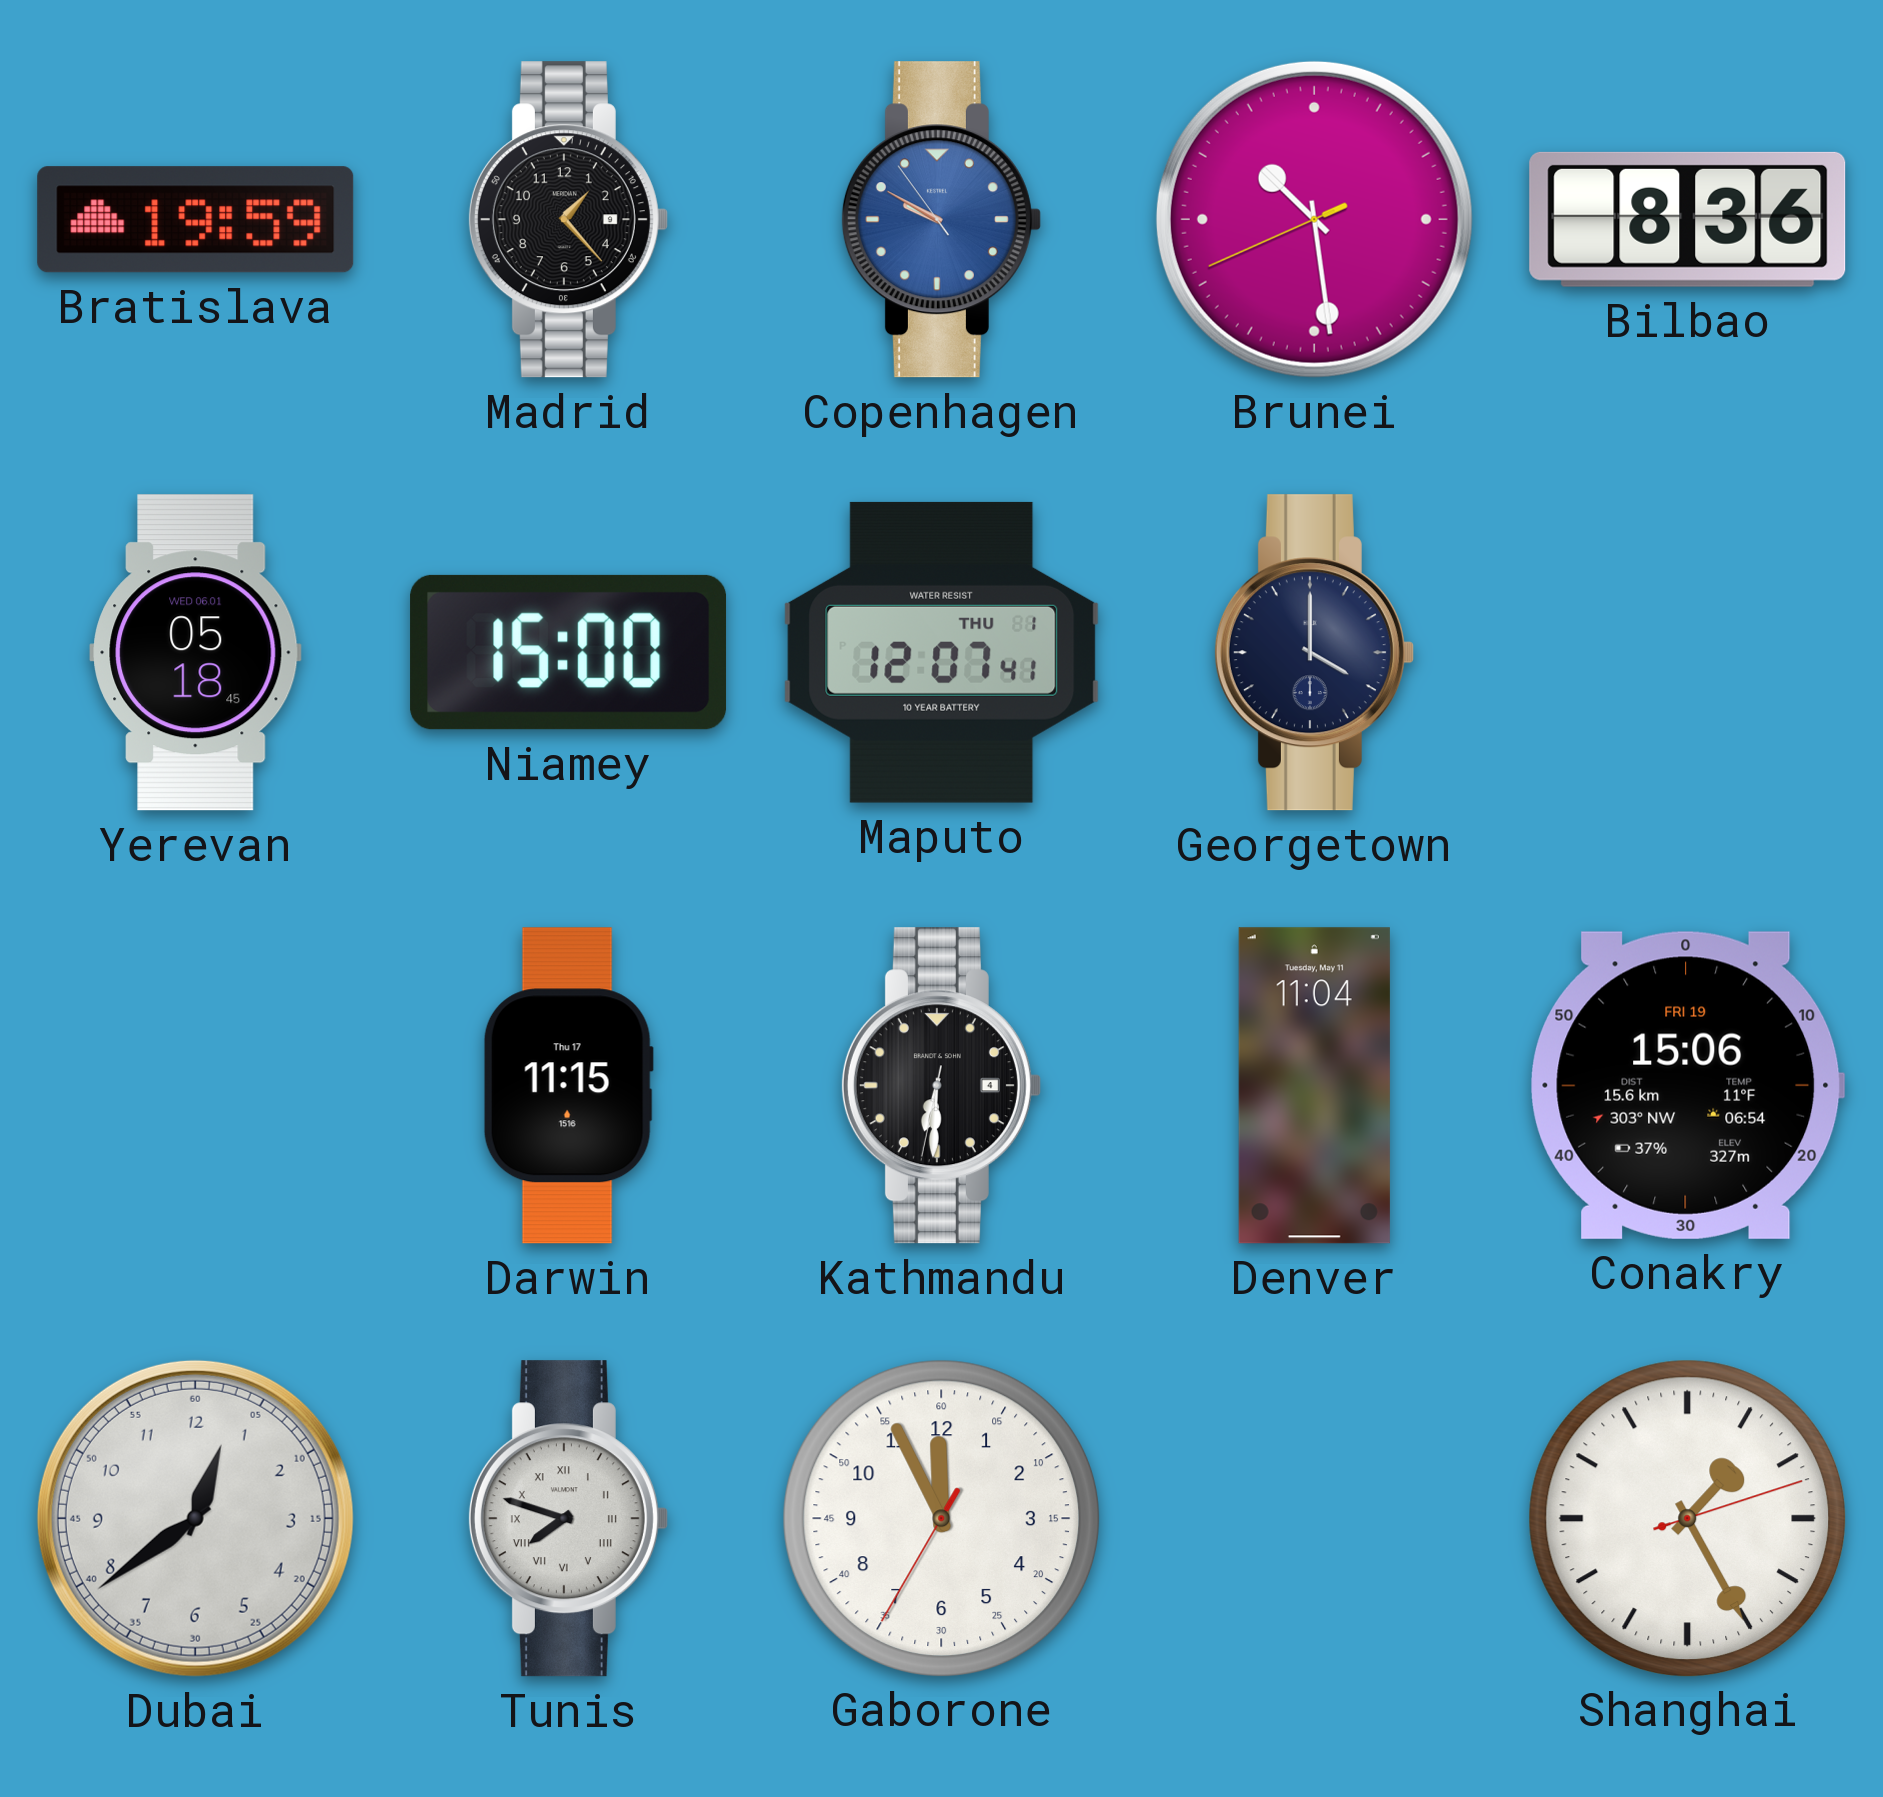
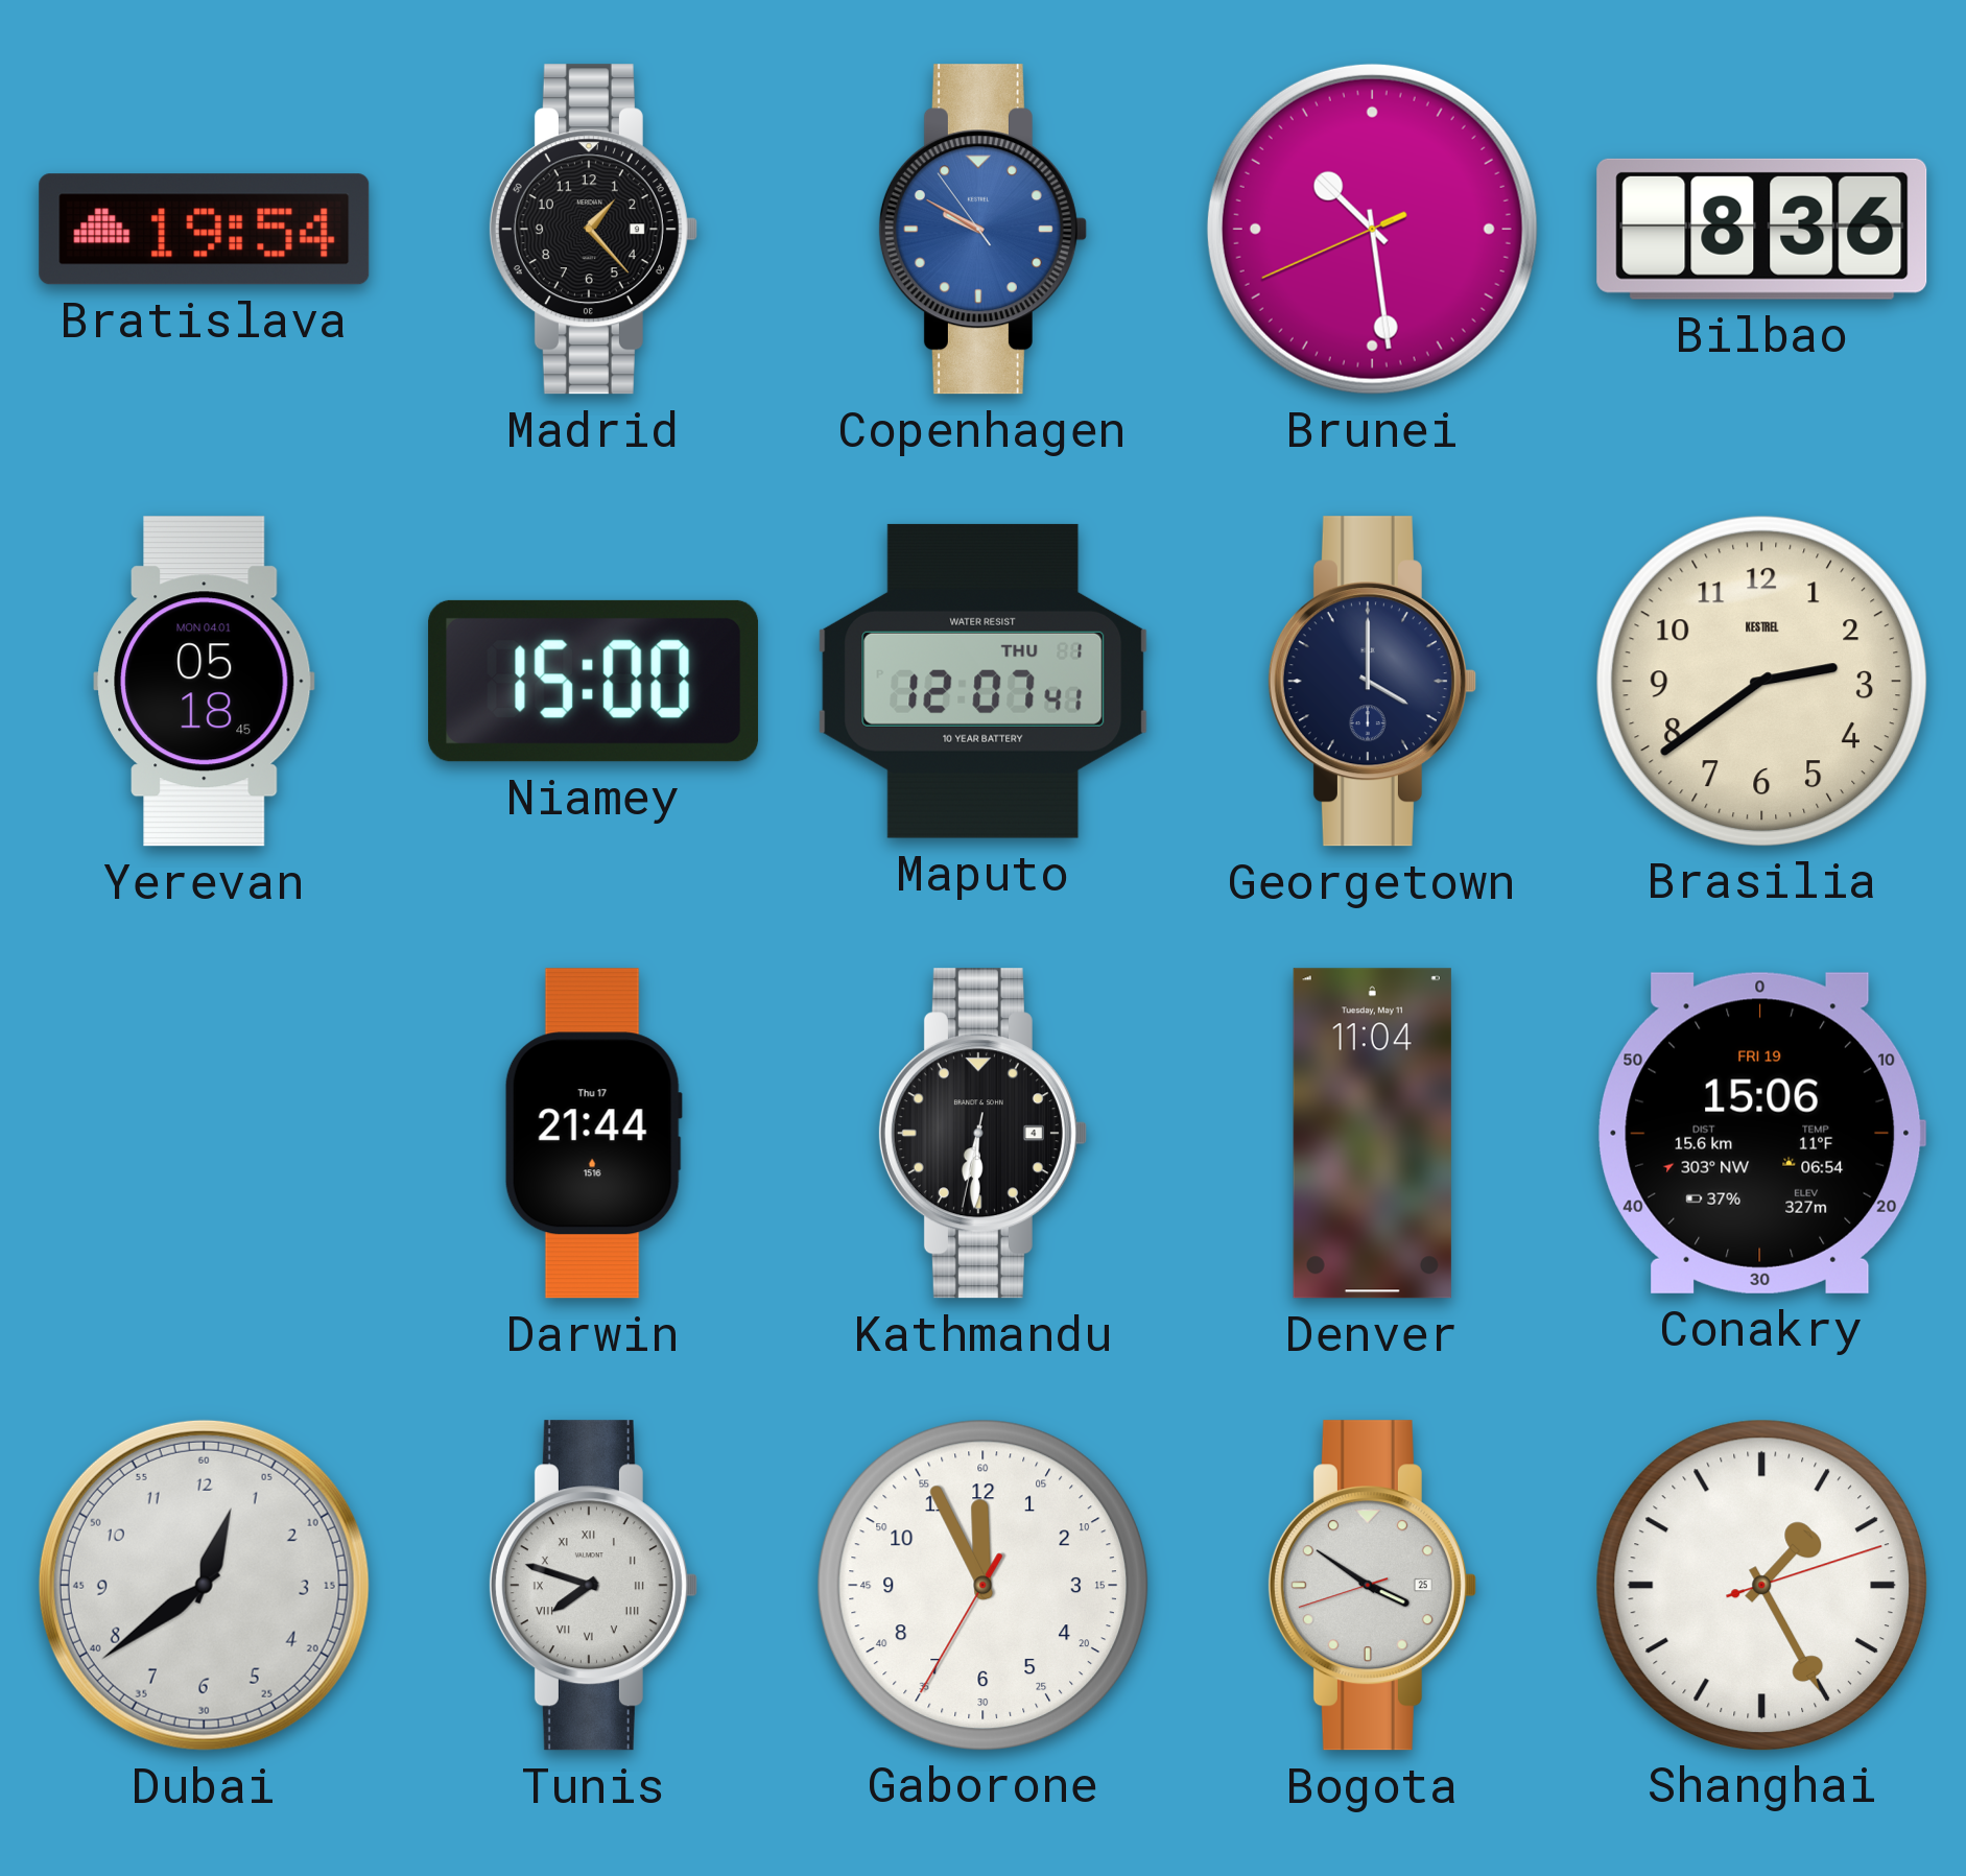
Bratislava: 19:59 -> 19:54
Yerevan date: WED 06.01 -> MON 04.01
Brasilia: none -> 2:39
Darwin: 11:15 -> 21:44
Bogota: none -> 3:50
